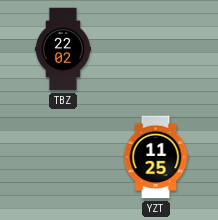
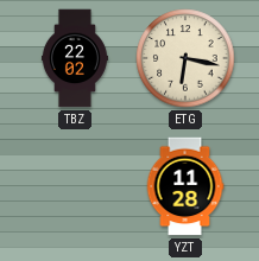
ETG: none -> 6:17
YZT: 11:25 -> 11:28
